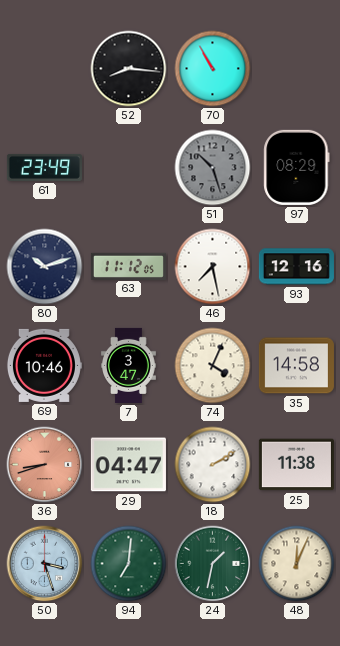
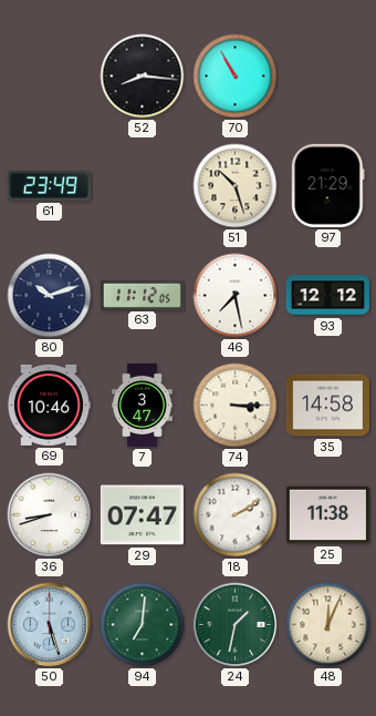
51 dial: grey -> cream
97: 08:29 -> 21:29
93: 12:16 -> 12:12
74: 4:04 -> 3:15
36 dial: salmon -> white
29: 04:47 -> 07:47
50: 3:27 -> 5:27
